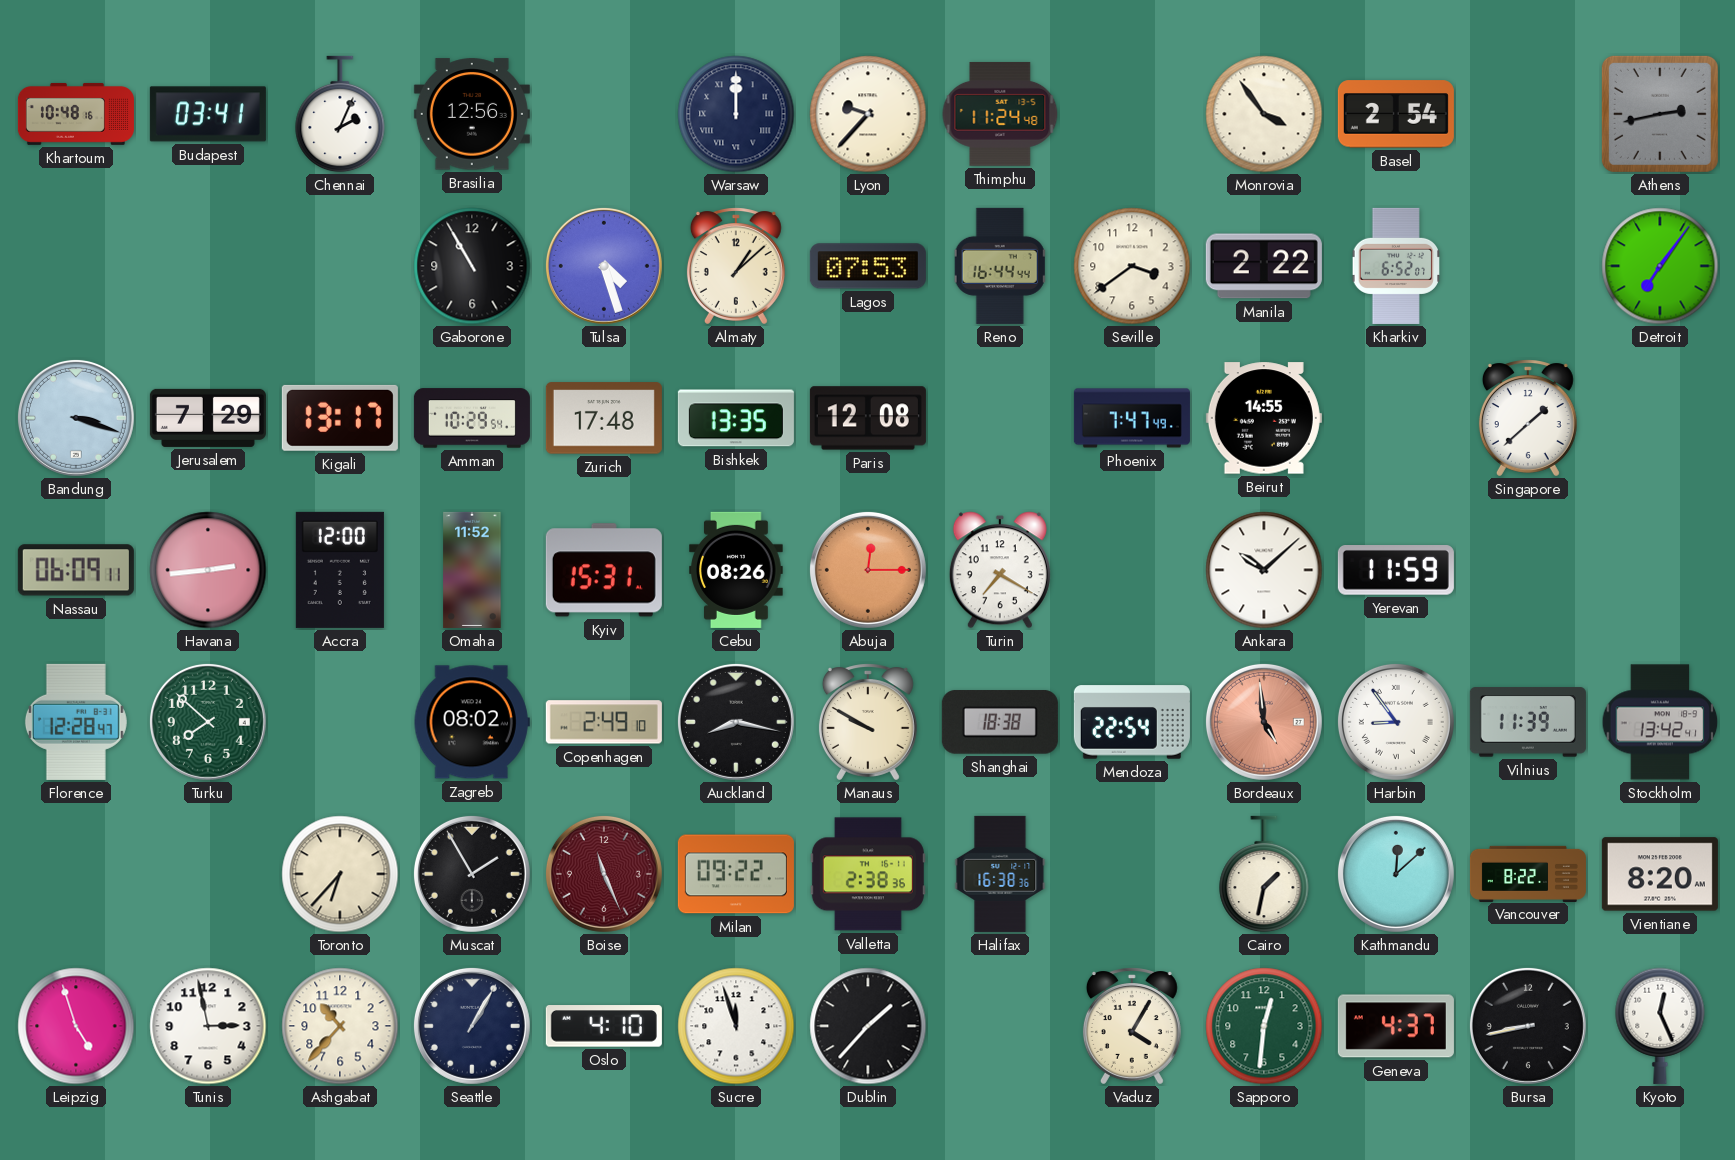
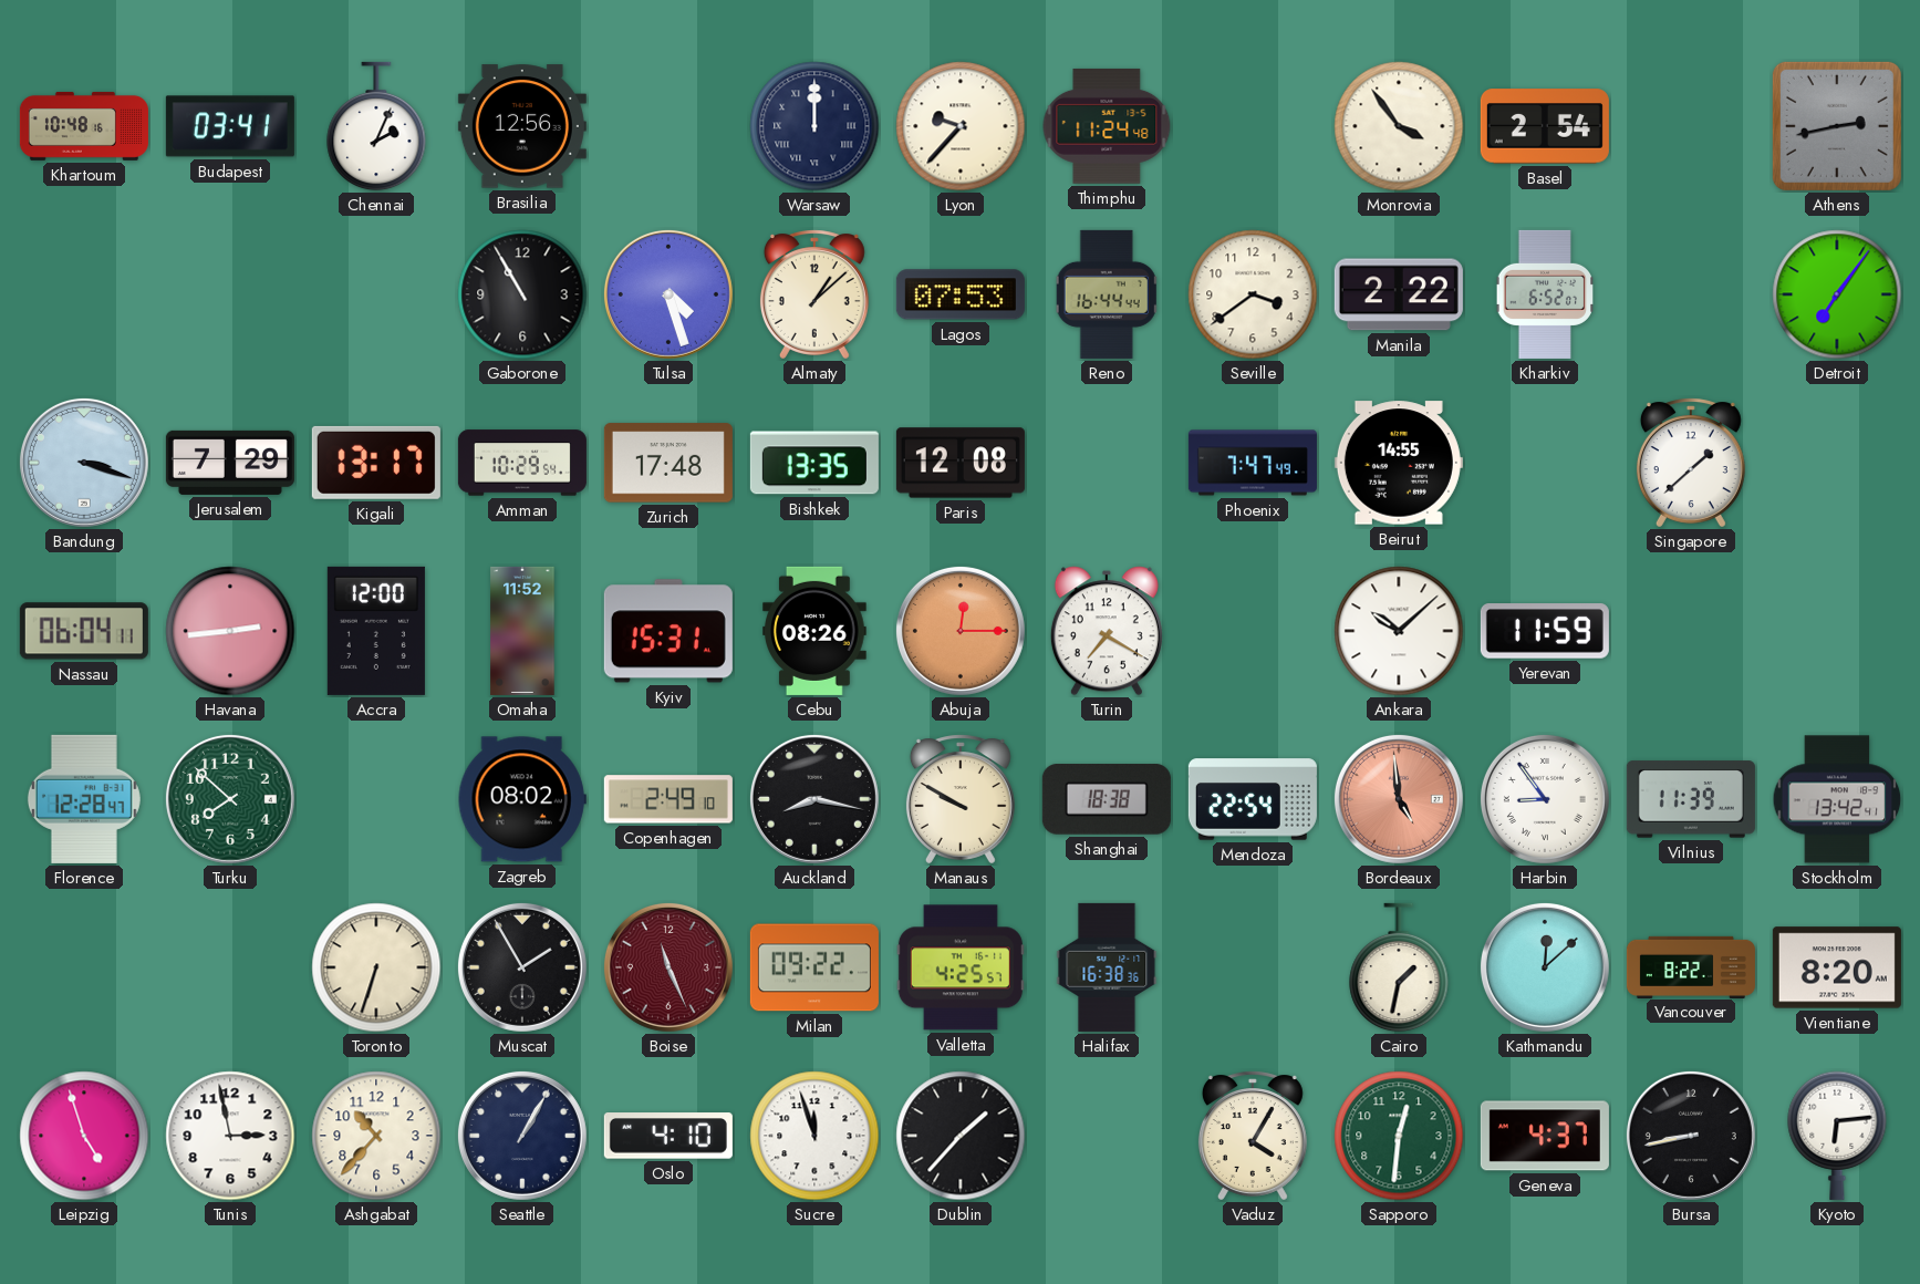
Nassau: 06:09 -> 06:04
Toronto: 6:37 -> 6:33
Valletta: 2:38 -> 4:25
Kyoto: 12:26 -> 6:14
